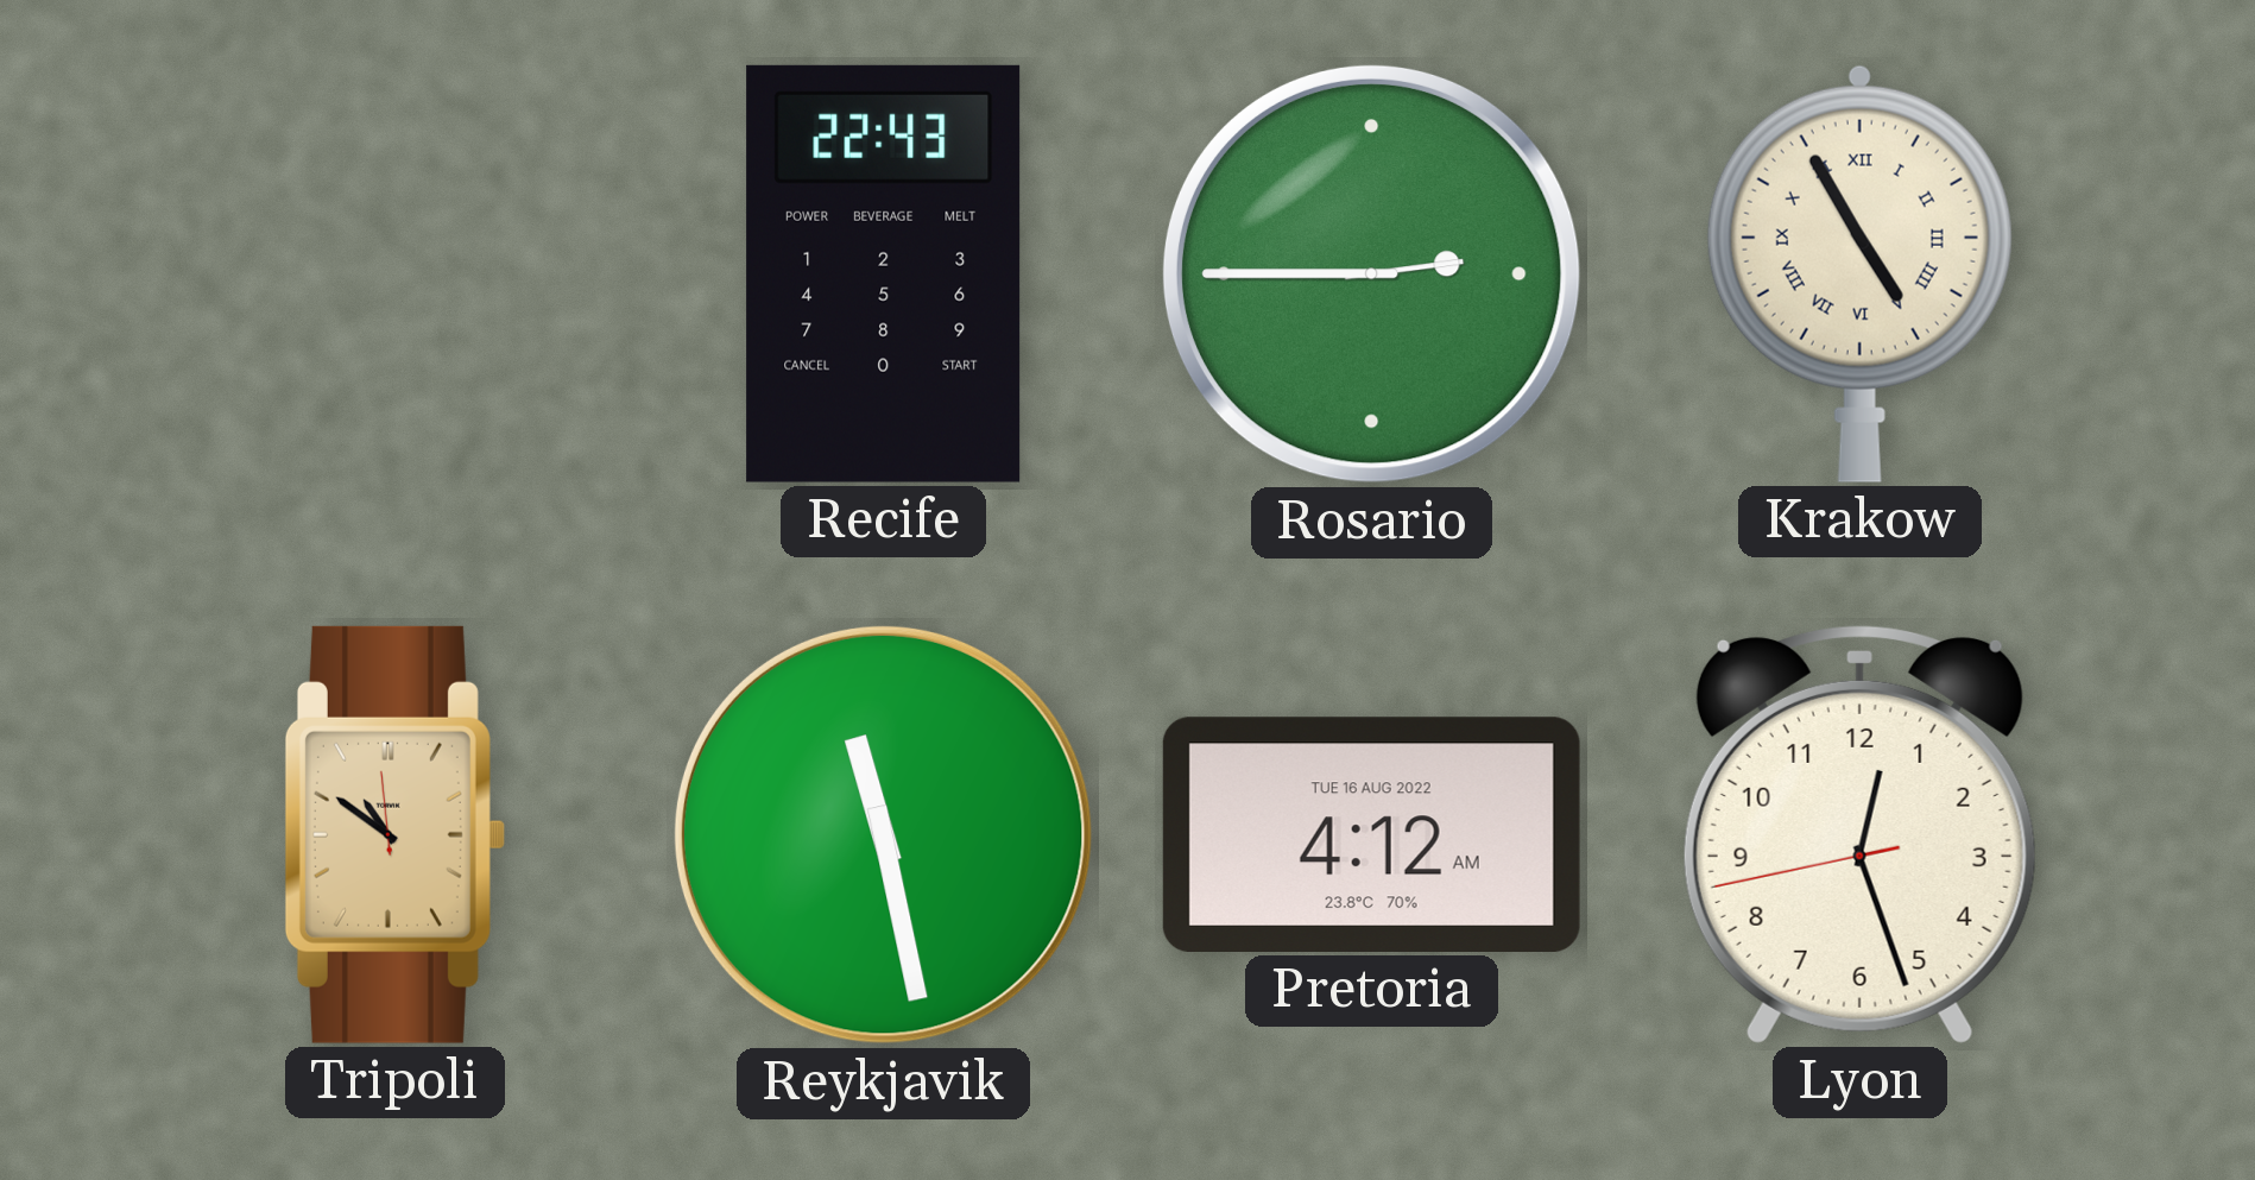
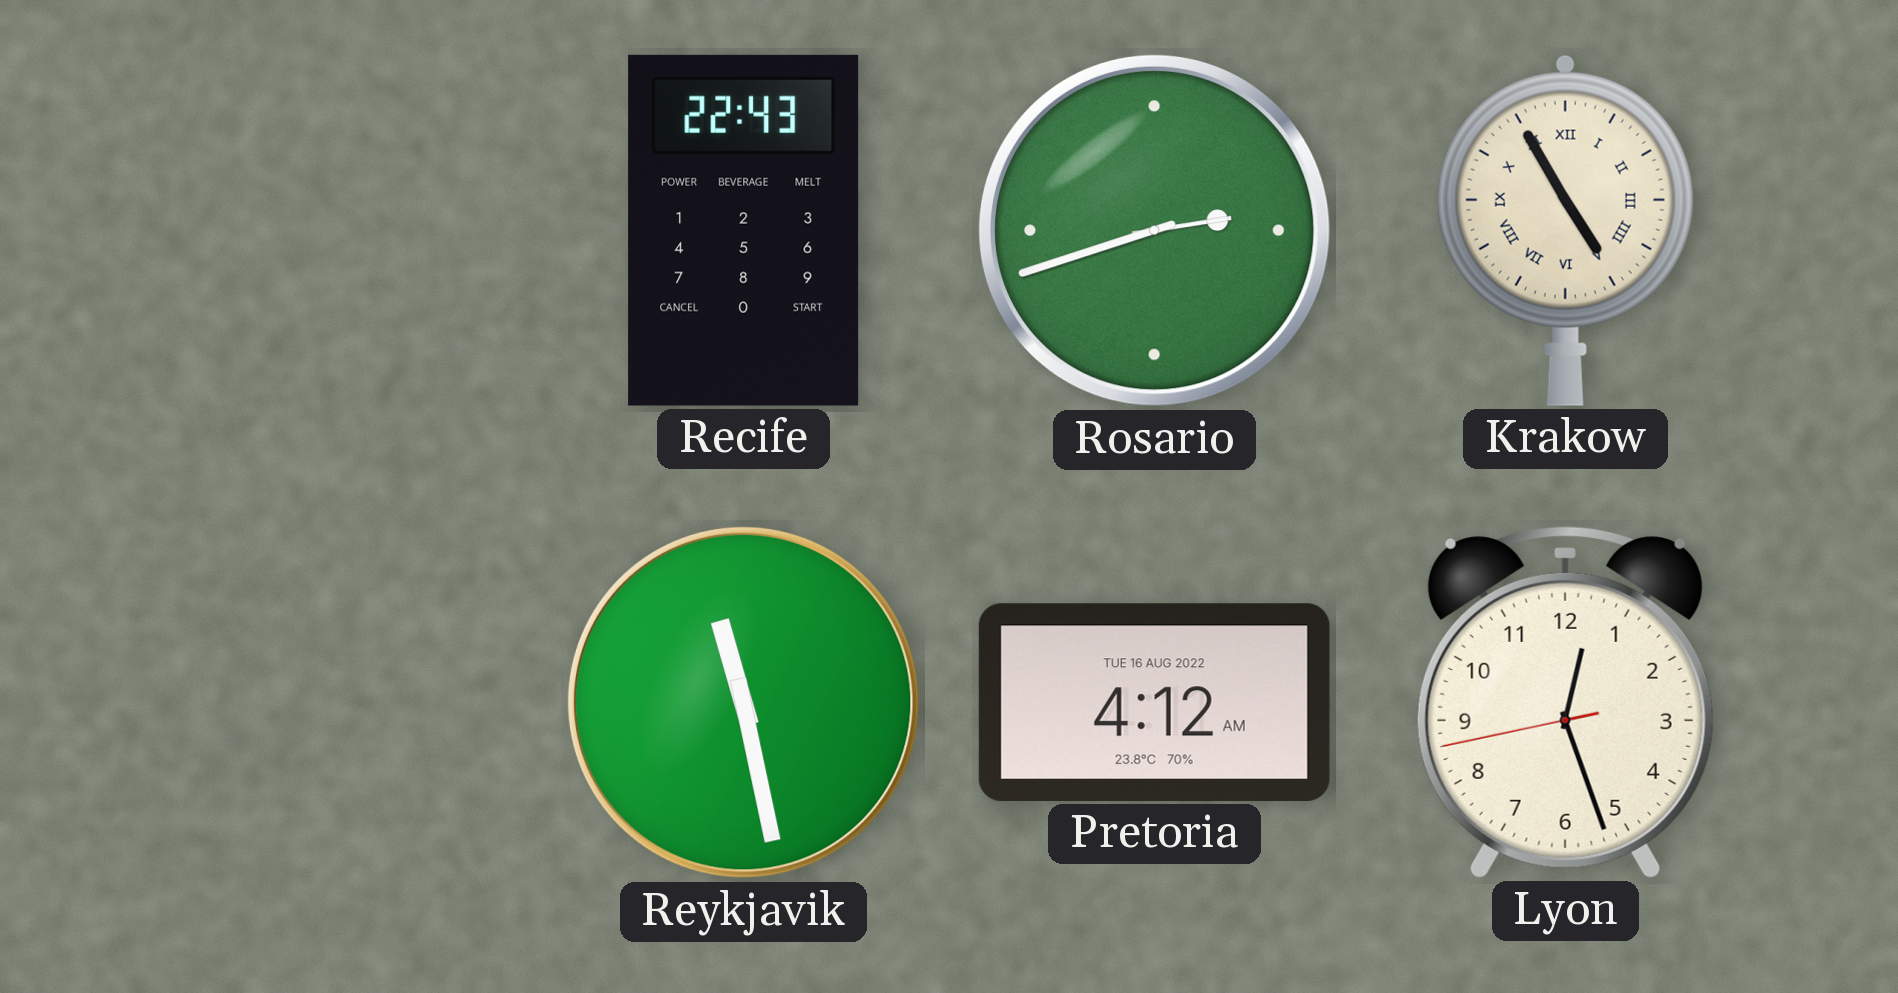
Rosario: 2:45 -> 2:42
Tripoli: 10:50 -> none
